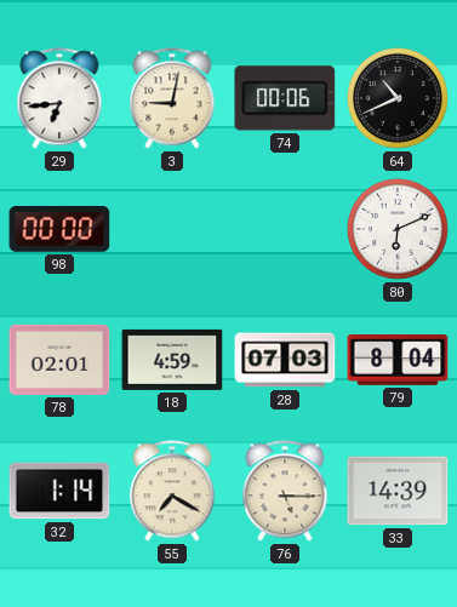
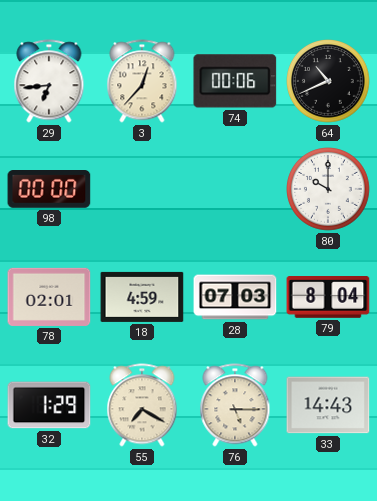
3: 9:02 -> 12:37
80: 6:11 -> 10:00
32: 1:14 -> 1:29
33: 14:39 -> 14:43
